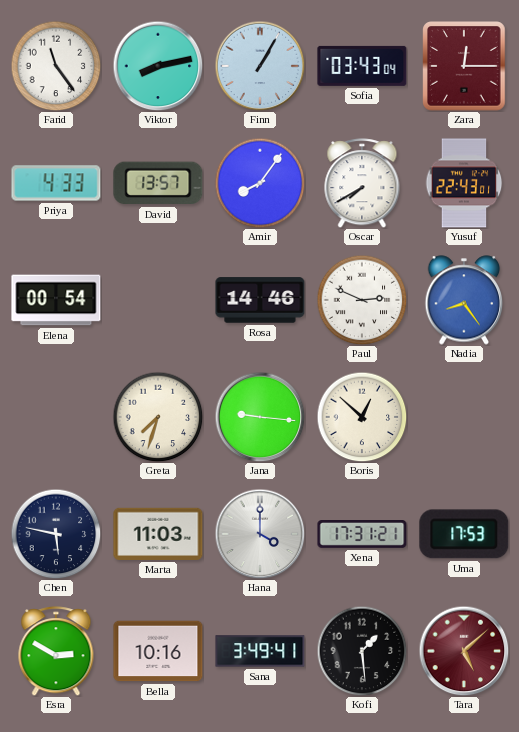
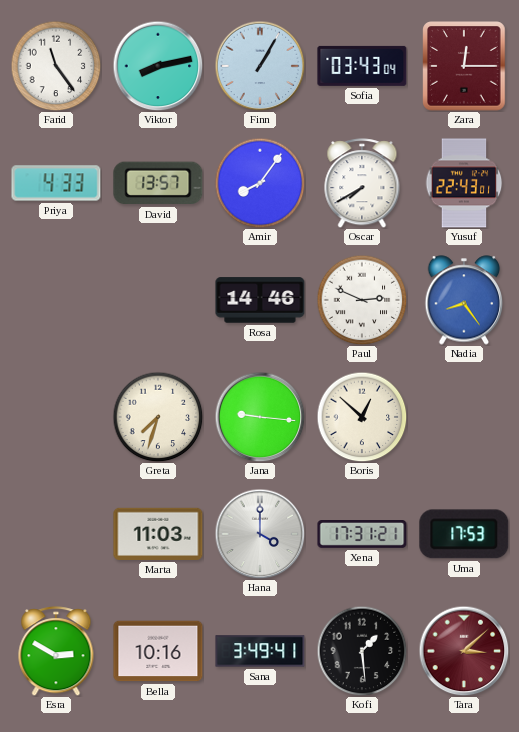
Elena: 00:54 -> none
Chen: 5:47 -> none
Tara: 5:08 -> 3:08
